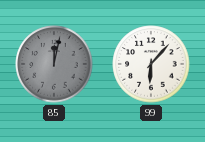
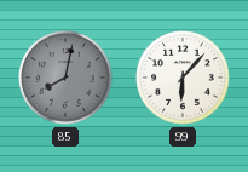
85: 12:02 -> 8:02
